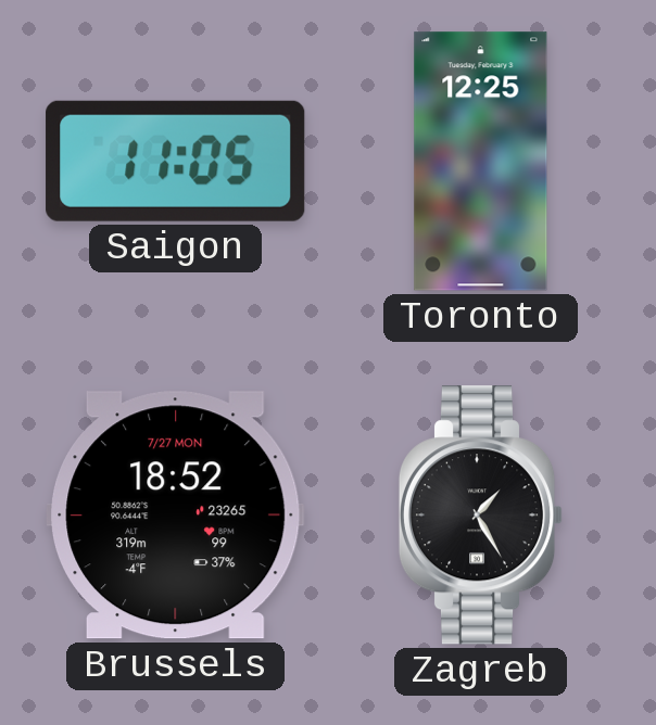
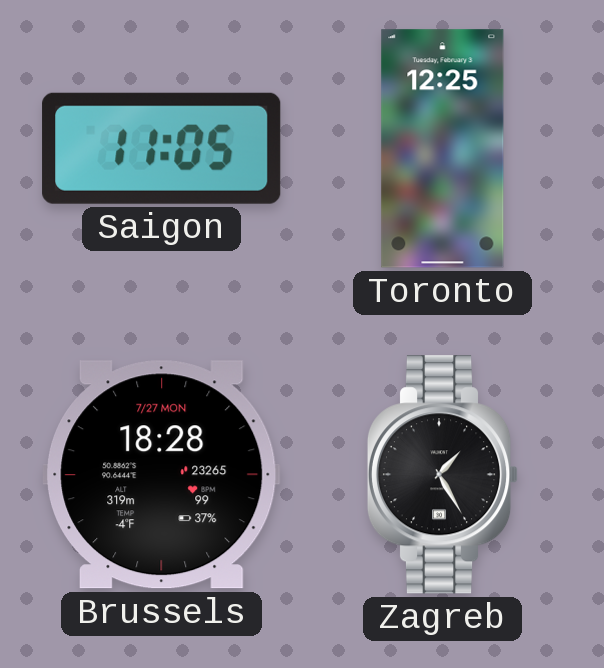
Brussels: 18:52 -> 18:28
